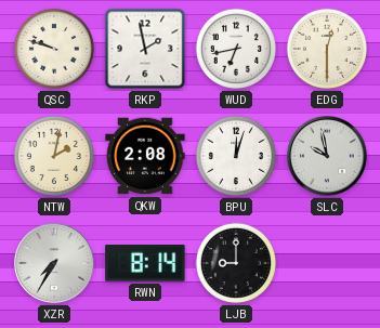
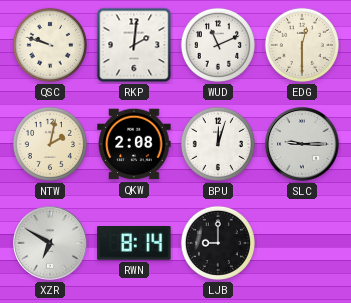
RKP: 1:58 -> 2:01
WUD: 6:43 -> 11:11
SLC: 9:58 -> 9:15
XZR: 7:35 -> 6:50
